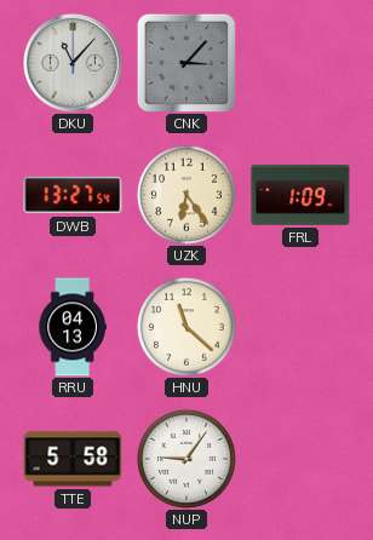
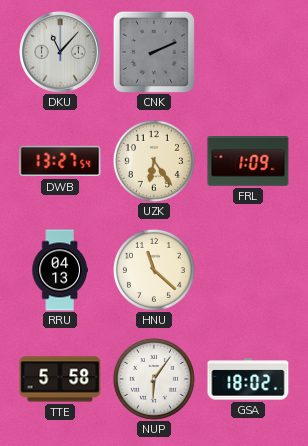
CNK: 3:07 -> 2:11
NUP: 9:06 -> 6:06
GSA: none -> 18:02
